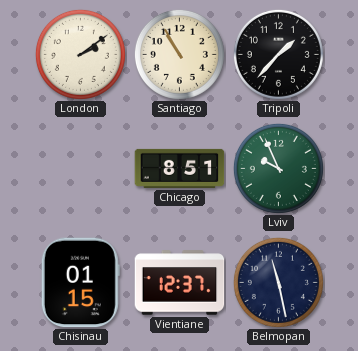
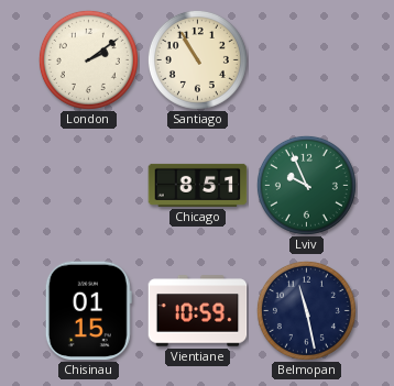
Tripoli: 1:37 -> none
Vientiane: 12:37 -> 10:59
